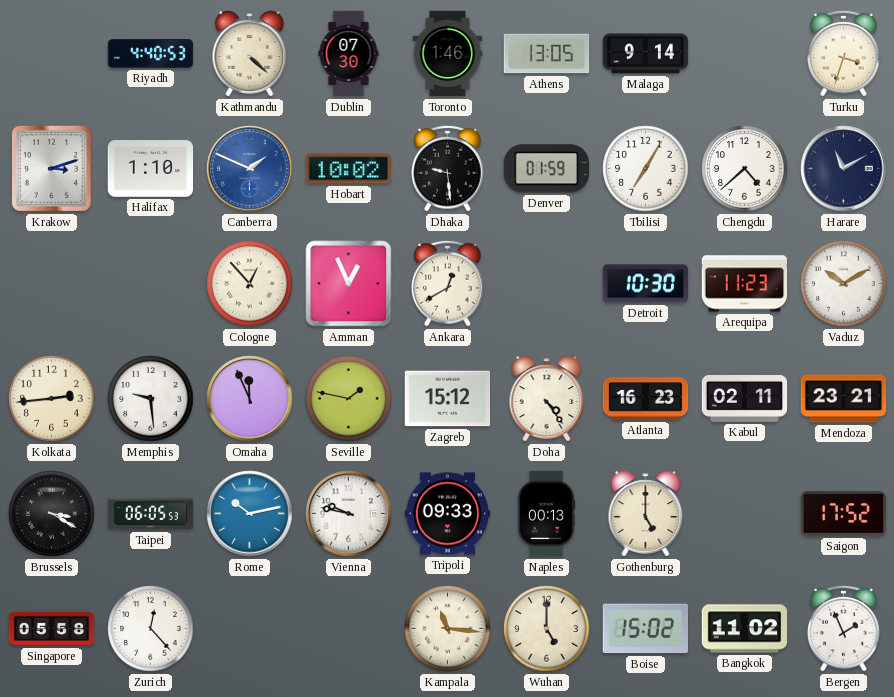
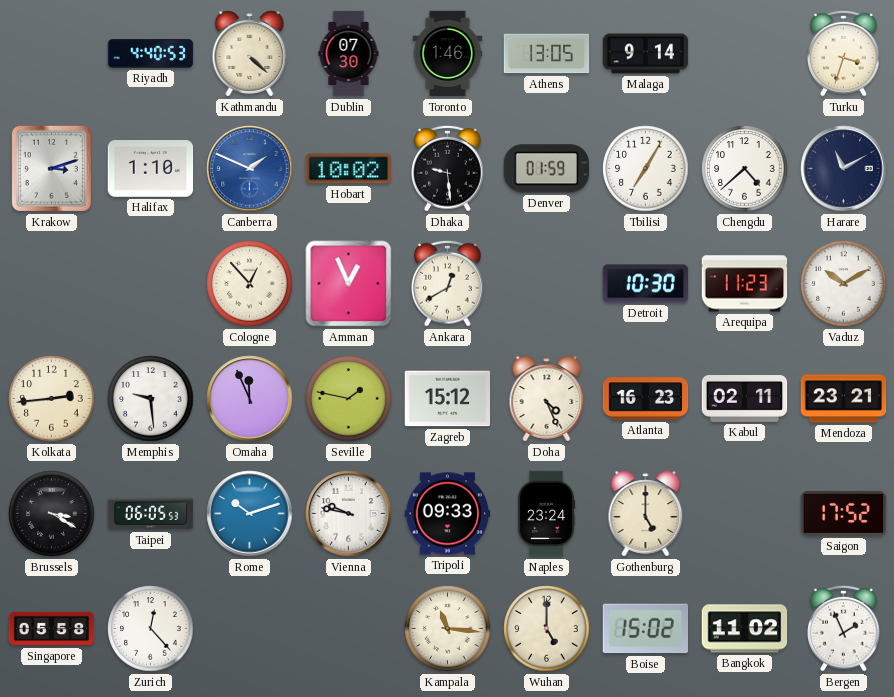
Doha: 4:24 -> 4:26
Rome: 10:13 -> 10:12
Naples: 00:13 -> 23:24
